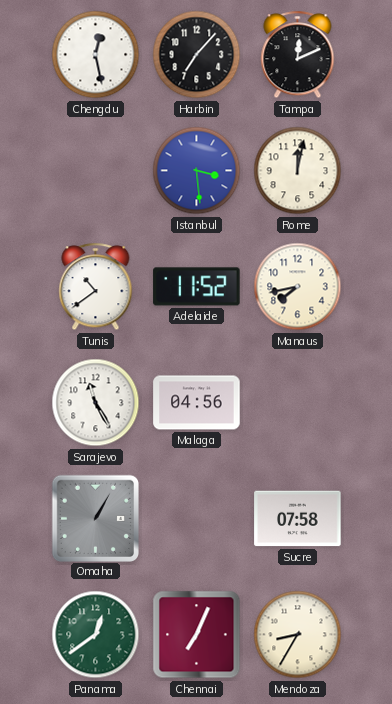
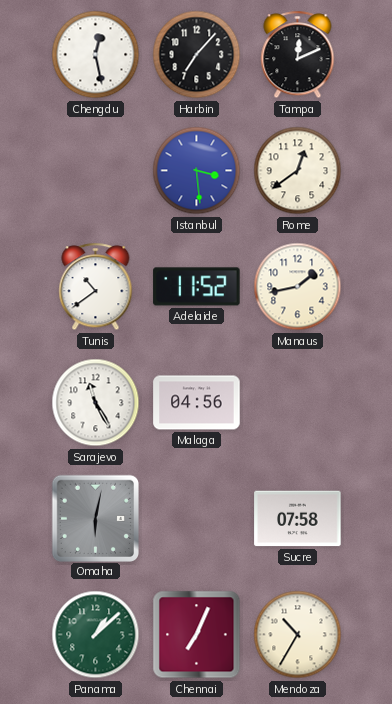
Rome: 12:02 -> 12:39
Manaus: 7:43 -> 1:43
Omaha: 1:05 -> 6:02
Panama: 12:39 -> 1:08
Mendoza: 8:35 -> 10:35
